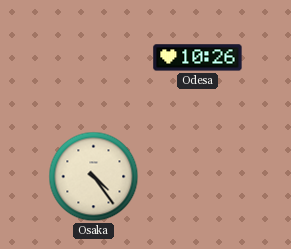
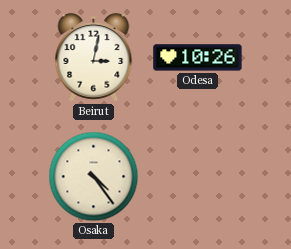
Beirut: none -> 3:02
